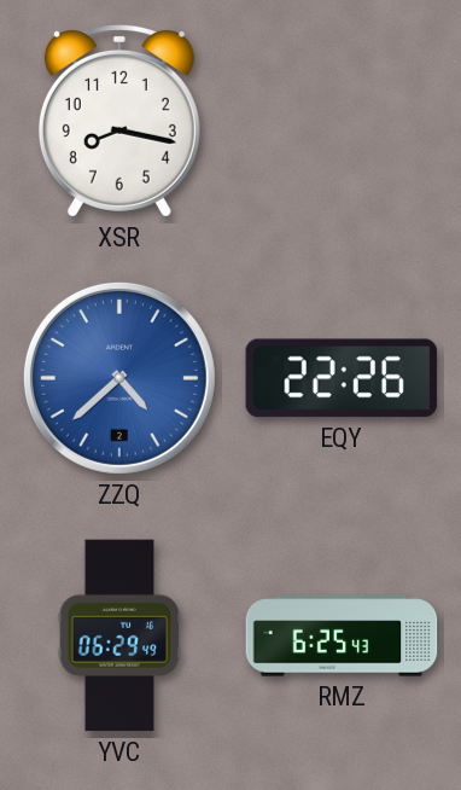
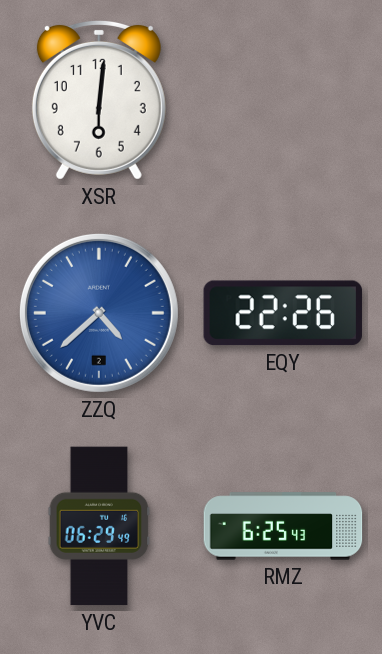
XSR: 8:17 -> 6:01
